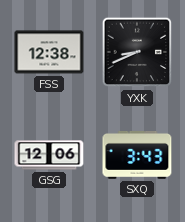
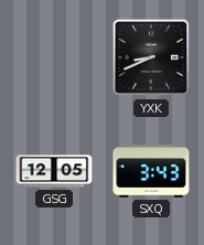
FSS: 12:38 -> none
GSG: 12:06 -> 12:05
